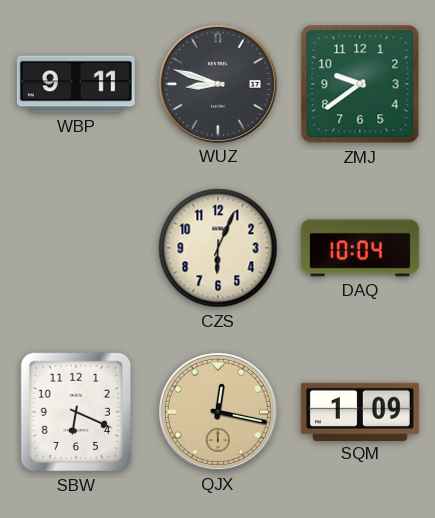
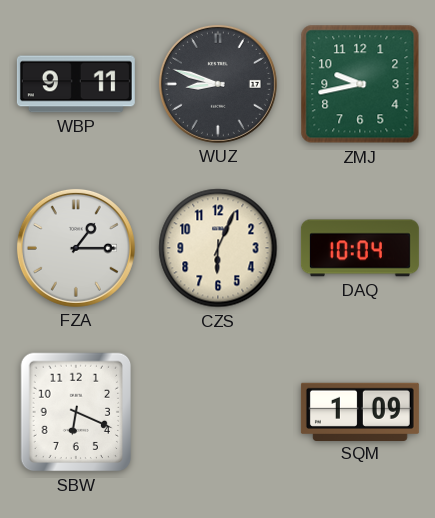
ZMJ: 9:39 -> 9:43
FZA: none -> 1:15
QJX: 12:17 -> none
